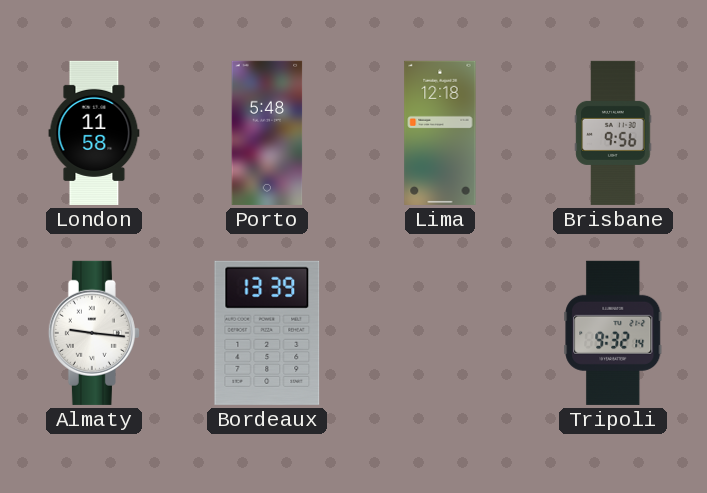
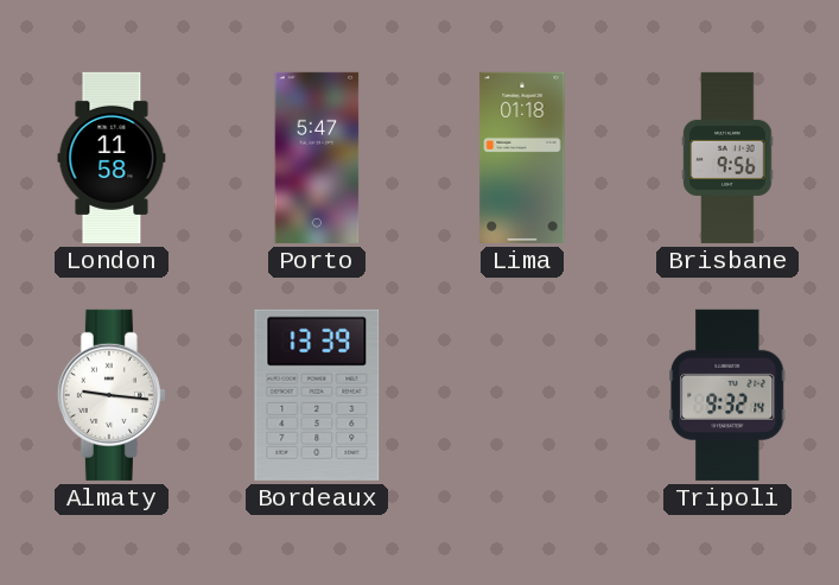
Porto: 5:48 -> 5:47
Lima: 12:18 -> 01:18
